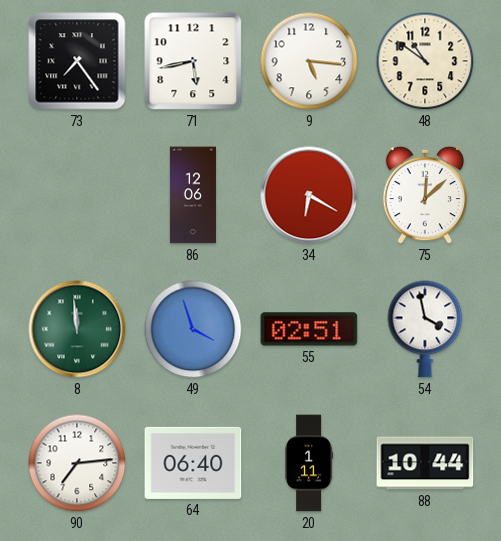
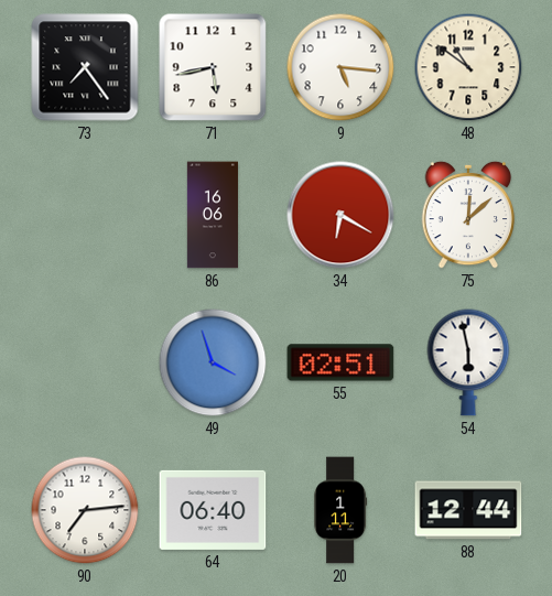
86: 12:06 -> 16:06
8: 11:59 -> none
54: 3:58 -> 5:58
88: 10:44 -> 12:44
